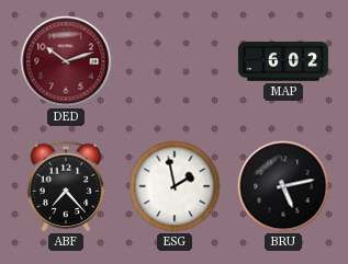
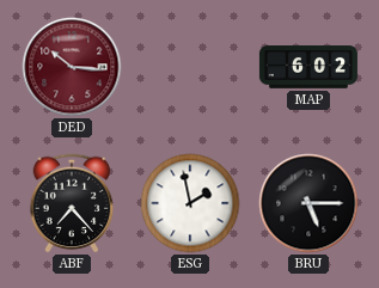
DED: 10:12 -> 10:16
BRU: 5:13 -> 5:15
